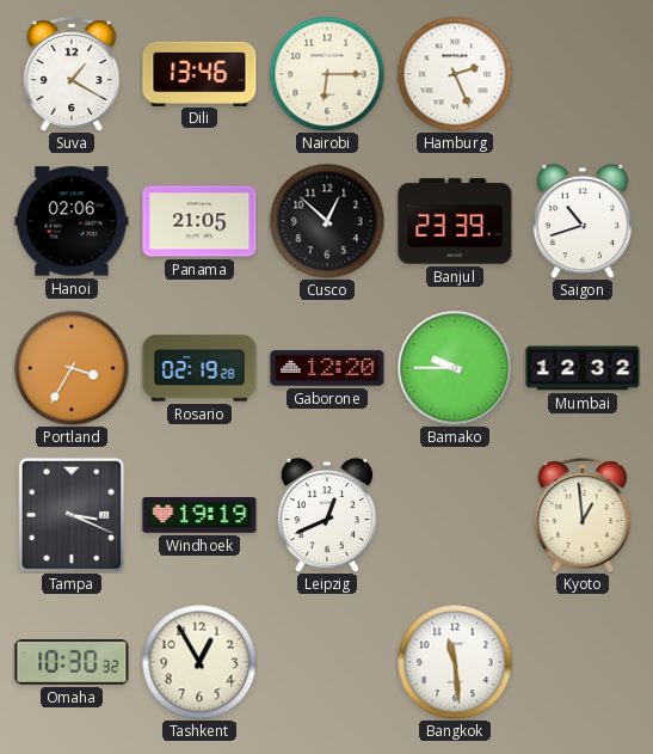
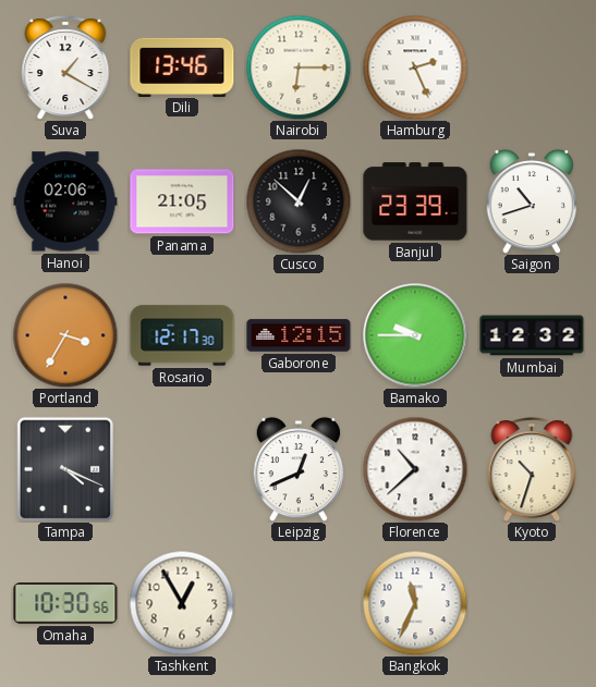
Rosario: 02:19 -> 12:17
Gaborone: 12:20 -> 12:15
Tampa: 3:19 -> 4:19
Windhoek: 19:19 -> none
Florence: none -> 10:38
Kyoto: 12:59 -> 10:33
Omaha: 10:30:32 -> 10:30:56
Bangkok: 11:29 -> 11:34
